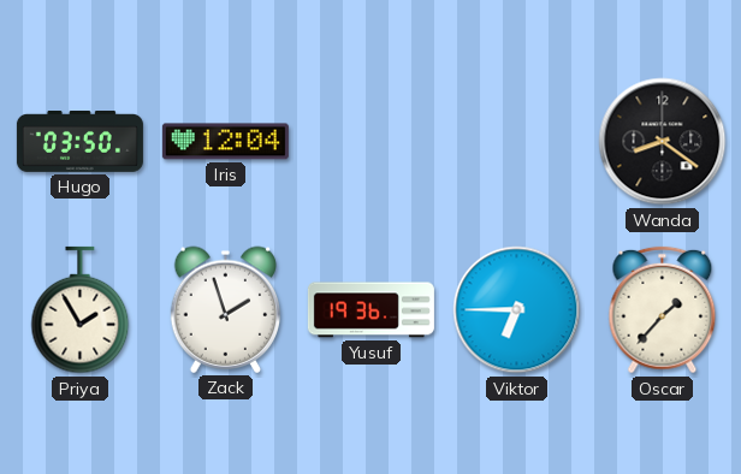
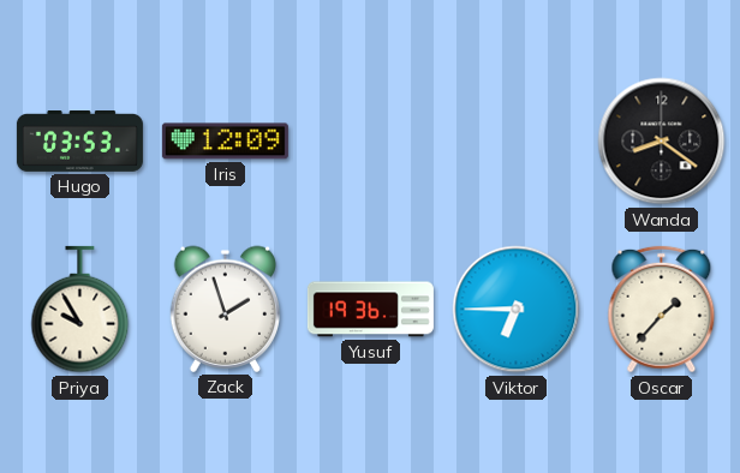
Hugo: 03:50 -> 03:53
Iris: 12:04 -> 12:09
Priya: 1:55 -> 9:55
